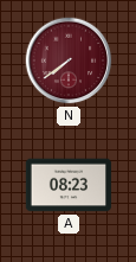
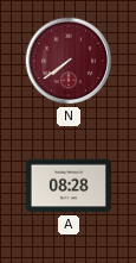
A: 08:23 -> 08:28
